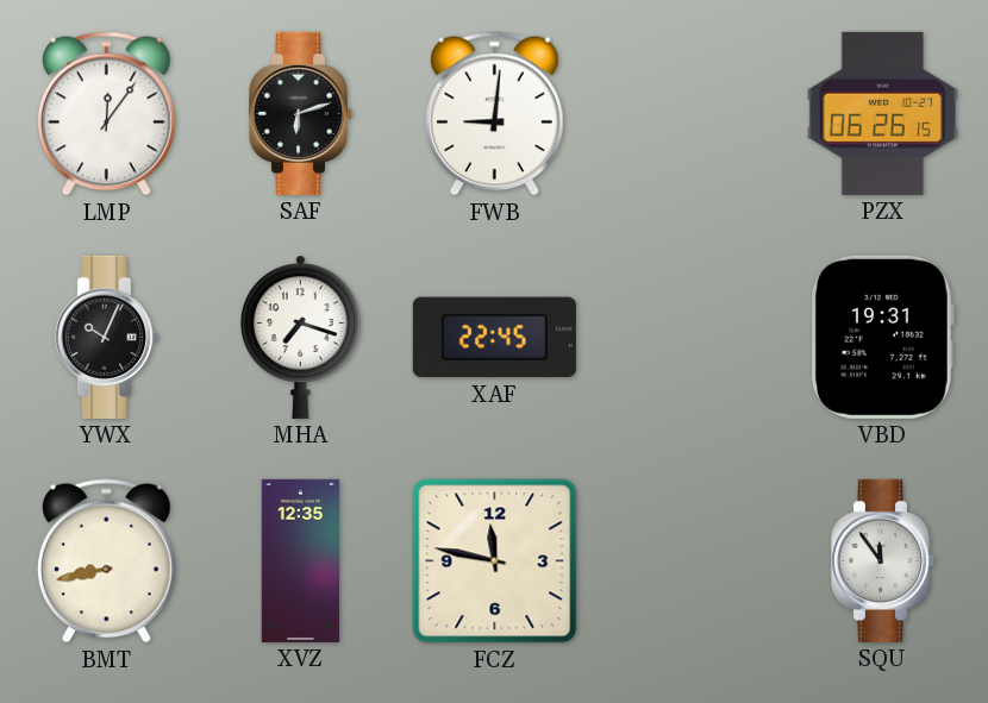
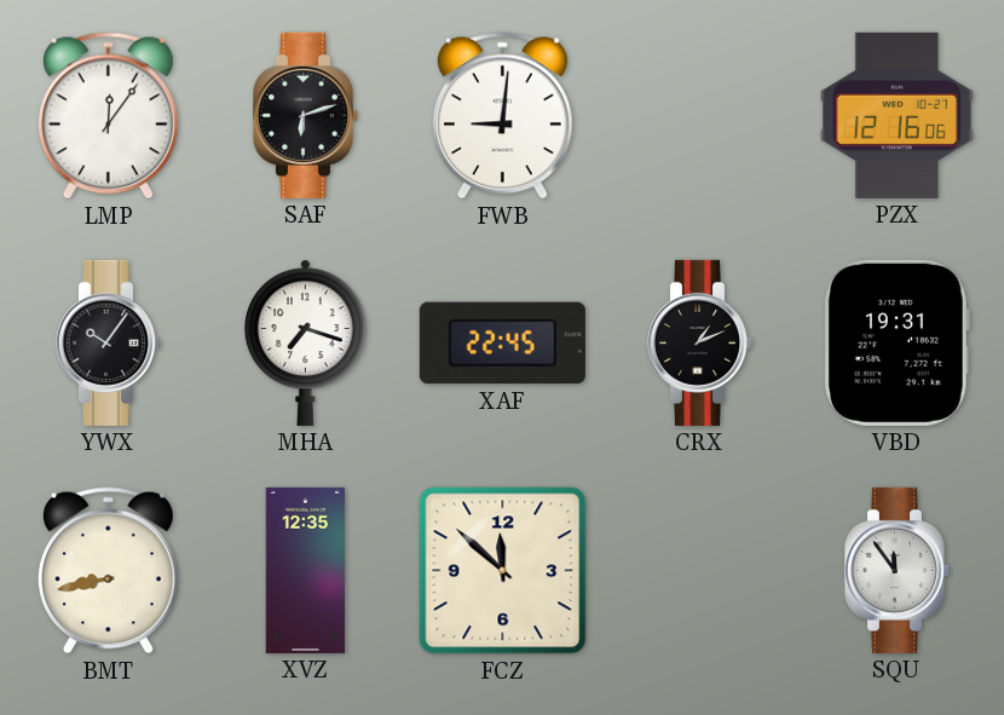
PZX: 06:26 -> 12:16
YWX: 10:04 -> 10:06
CRX: none -> 1:11
FCZ: 11:47 -> 11:52
